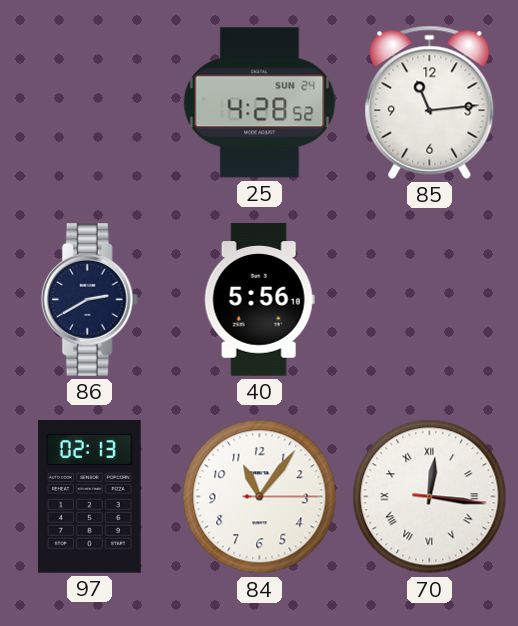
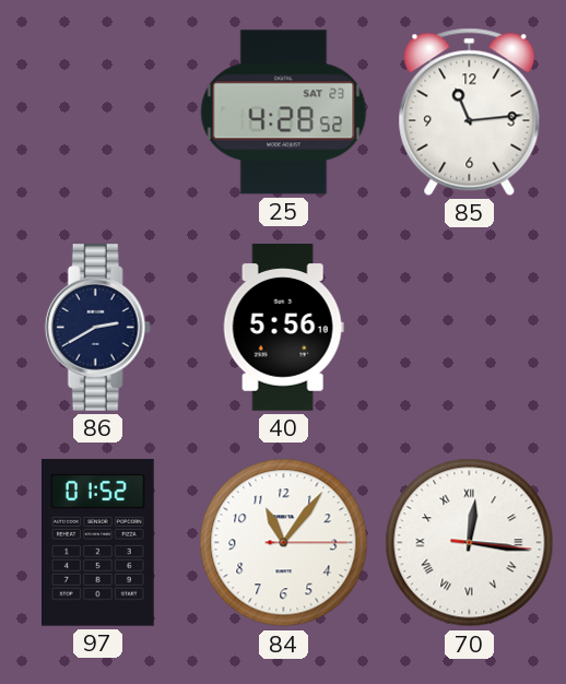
25 date: SUN 24 -> SAT 23
97: 02:13 -> 01:52
